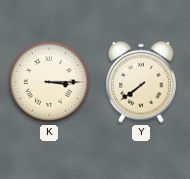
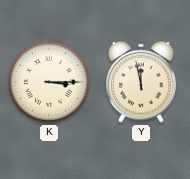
Y: 7:39 -> 11:58
